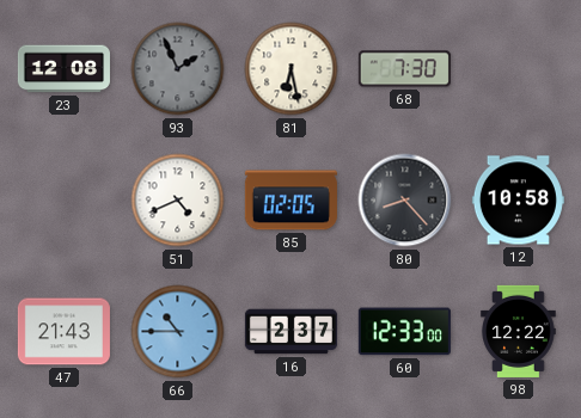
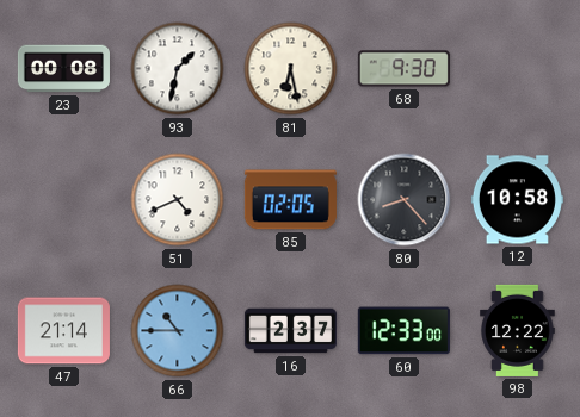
23: 12:08 -> 00:08
93: 1:56 -> 1:32
93 dial: grey -> white
68: 7:30 -> 9:30
47: 21:43 -> 21:14
